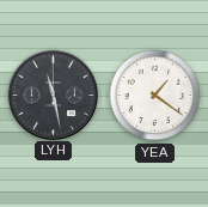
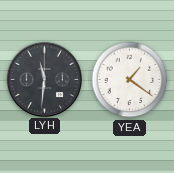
LYH: 11:28 -> 11:31
